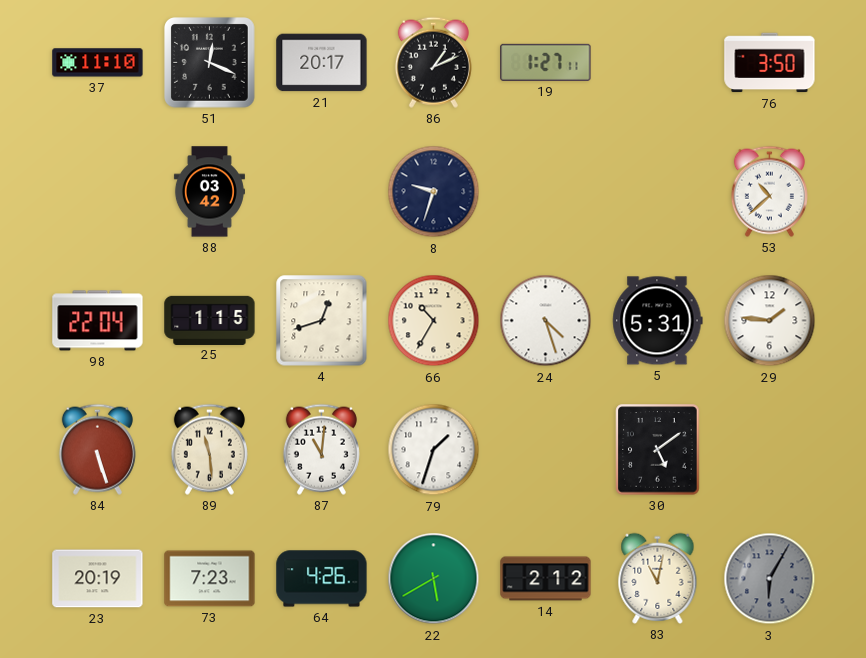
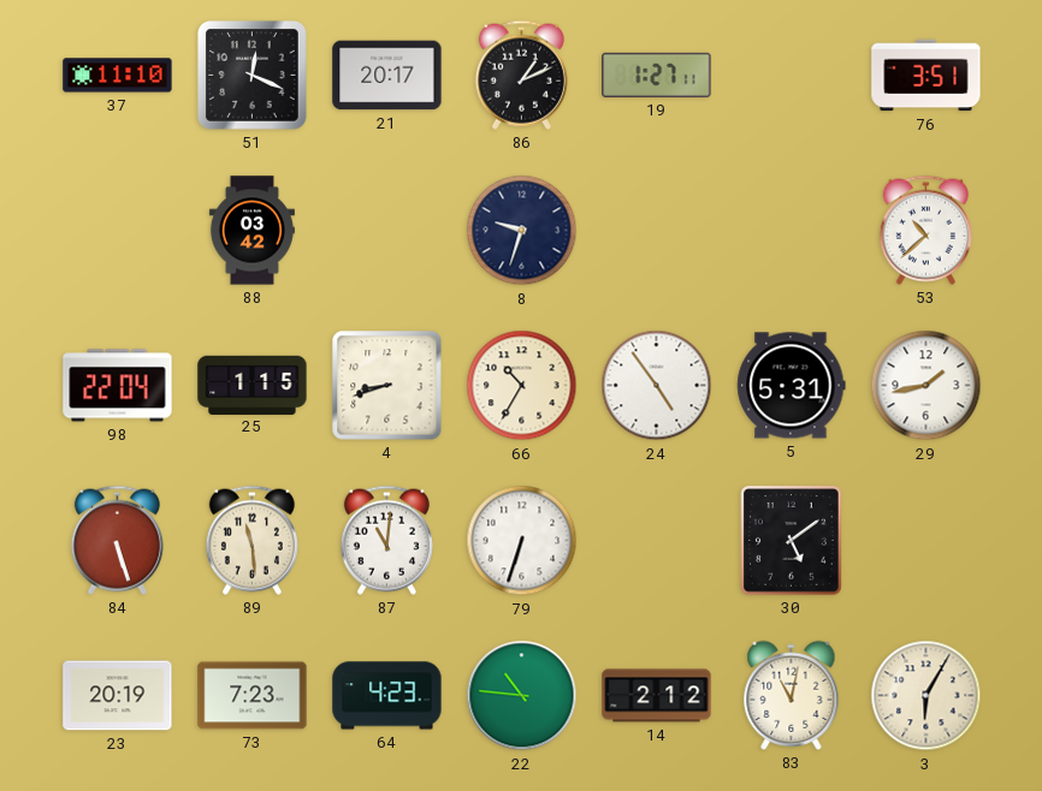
76: 3:50 -> 3:51
4: 12:42 -> 8:42
24: 4:27 -> 4:54
29: 1:46 -> 1:43
79: 1:33 -> 6:33
64: 4:26 -> 4:23
22: 5:40 -> 10:46
3 dial: grey -> cream
